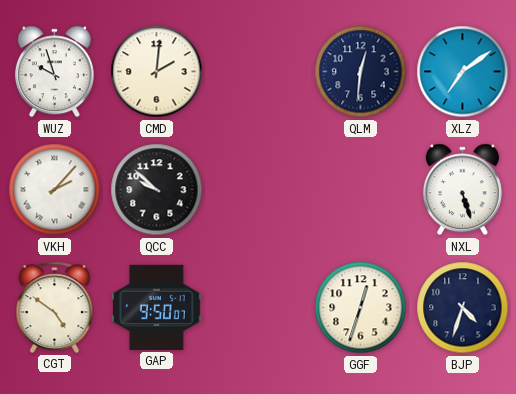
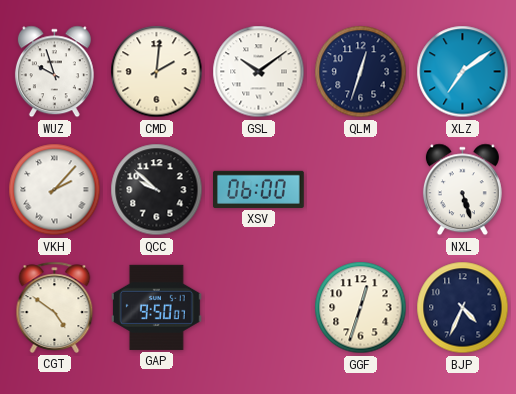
GSL: none -> 10:09
QLM: 12:31 -> 12:33
XSV: none -> 06:00
BJP: 4:33 -> 4:34
